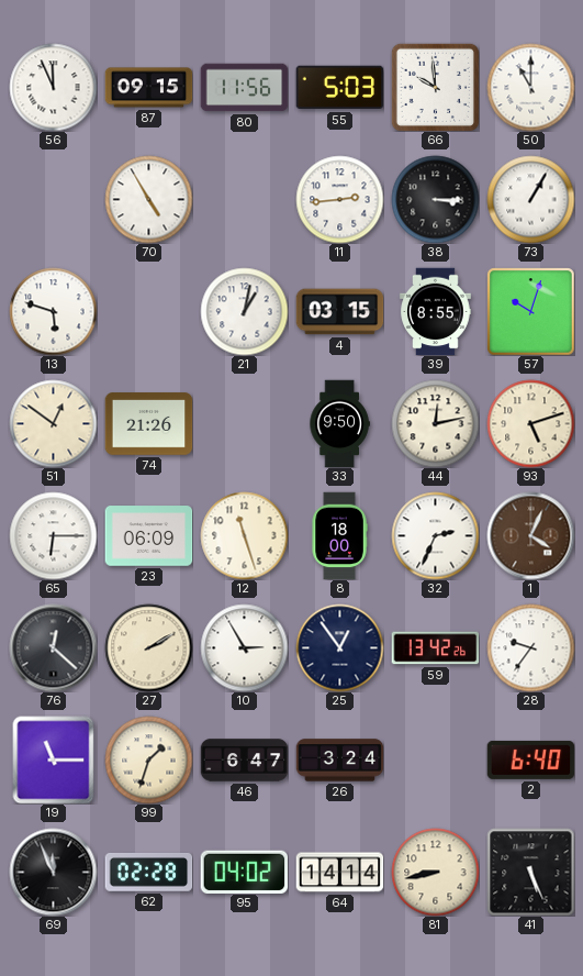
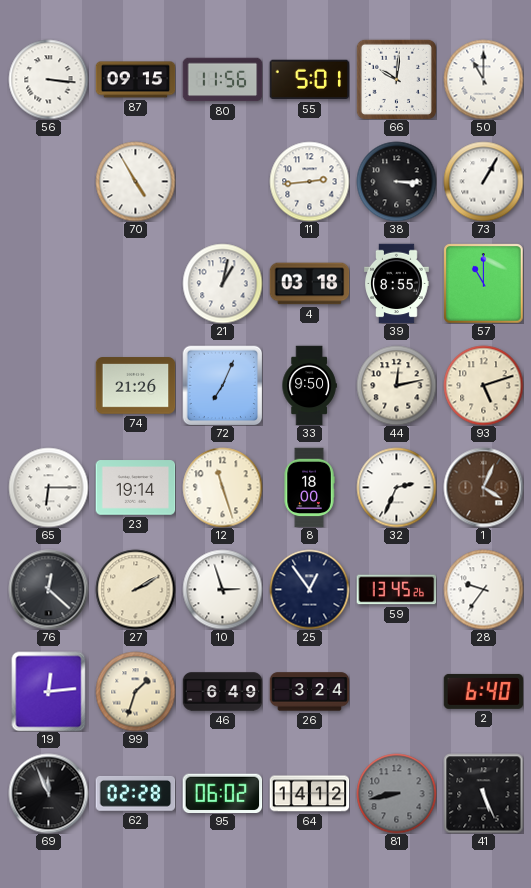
56: 11:56 -> 3:16
55: 5:03 -> 5:01
66: 9:59 -> 10:01
13: 5:48 -> none
4: 03:15 -> 03:18
57: 10:03 -> 11:00
51: 12:51 -> none
72: none -> 7:04
23: 06:09 -> 19:14
10: 2:55 -> 2:57
59: 13:42 -> 13:45
19: 11:15 -> 12:14
46: 6:47 -> 6:49
95: 04:02 -> 06:02
64: 14:14 -> 14:12
81 dial: cream -> grey
